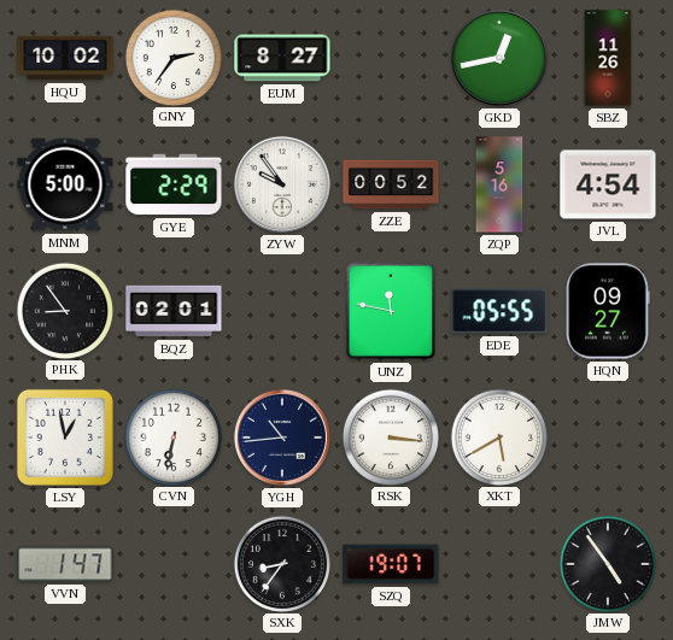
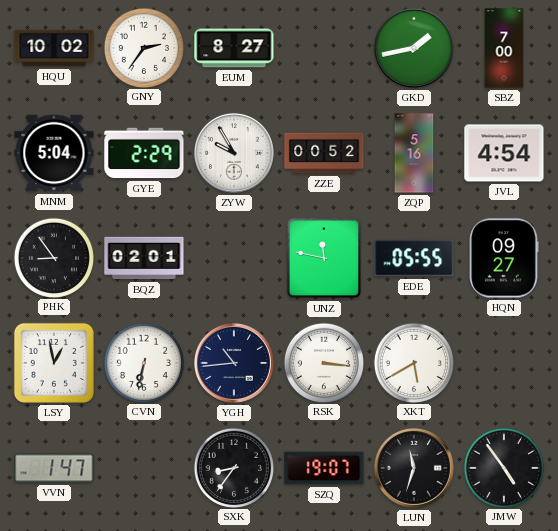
GKD: 12:43 -> 1:43
SBZ: 11:26 -> 7:00
MNM: 5:00 -> 5:04
ZYW: 9:54 -> 9:55
LUN: none -> 11:33
